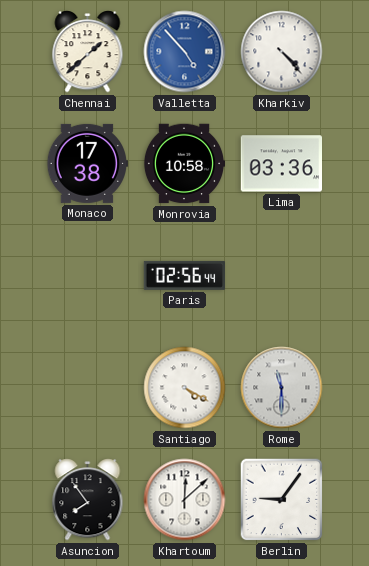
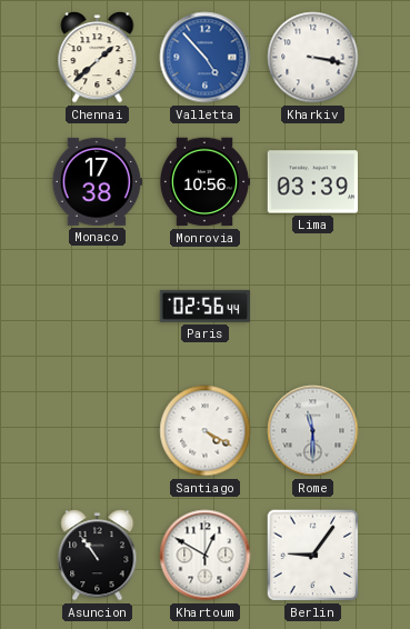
Kharkiv: 4:23 -> 3:17
Monrovia: 10:58 -> 10:56
Lima: 03:36 -> 03:39
Asuncion: 7:54 -> 10:54
Khartoum: 12:08 -> 12:50
